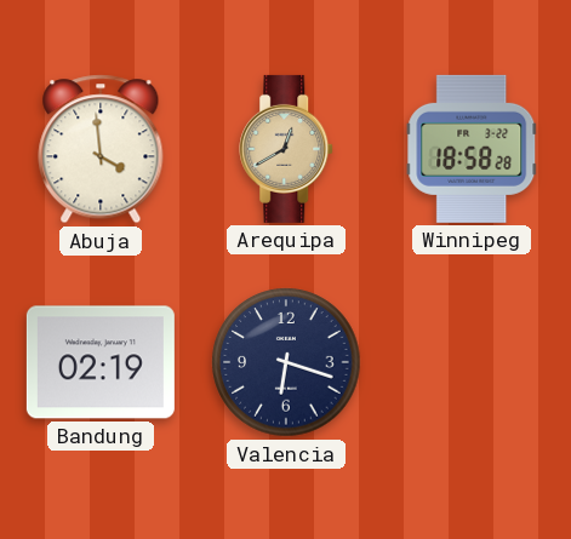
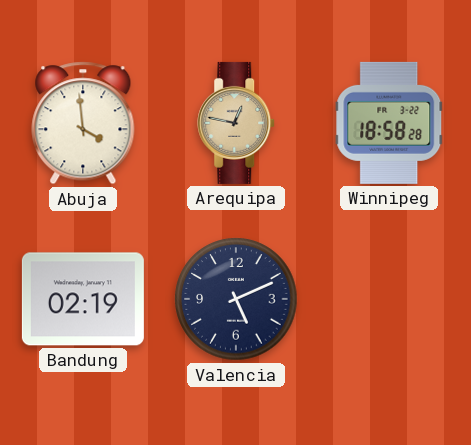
Arequipa: 12:40 -> 12:47
Valencia: 6:18 -> 5:11
